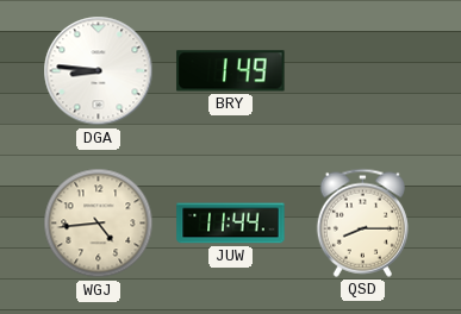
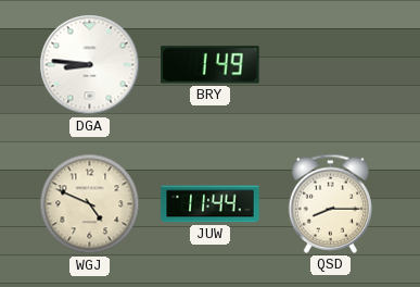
WGJ: 4:44 -> 4:49
